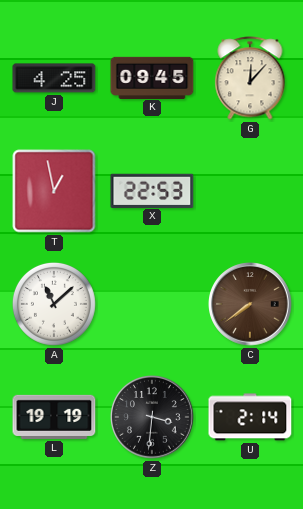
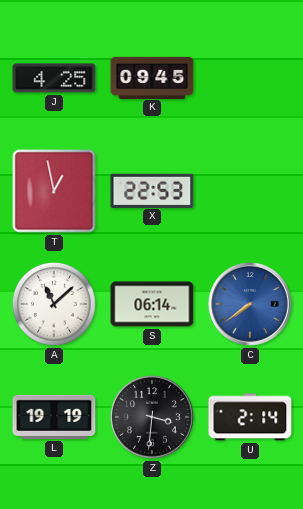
G: 12:07 -> none
S: none -> 06:14
C dial: brown -> blue
